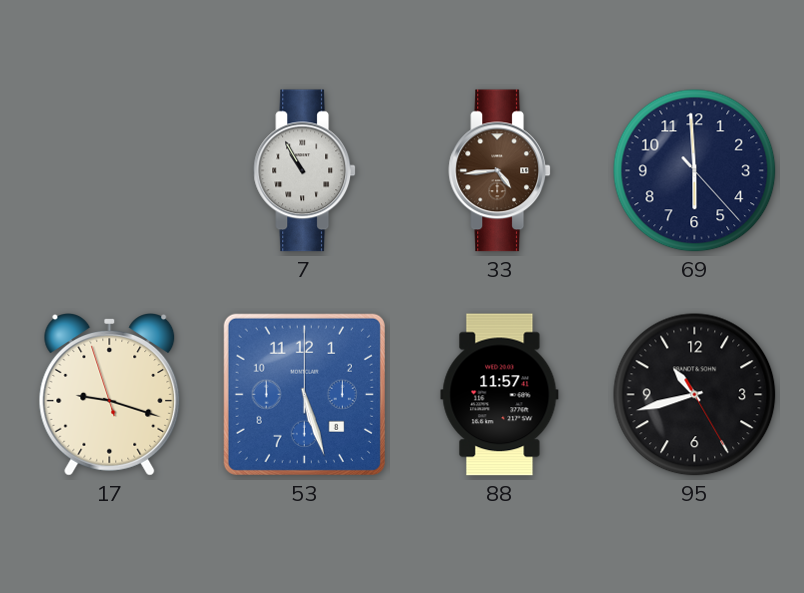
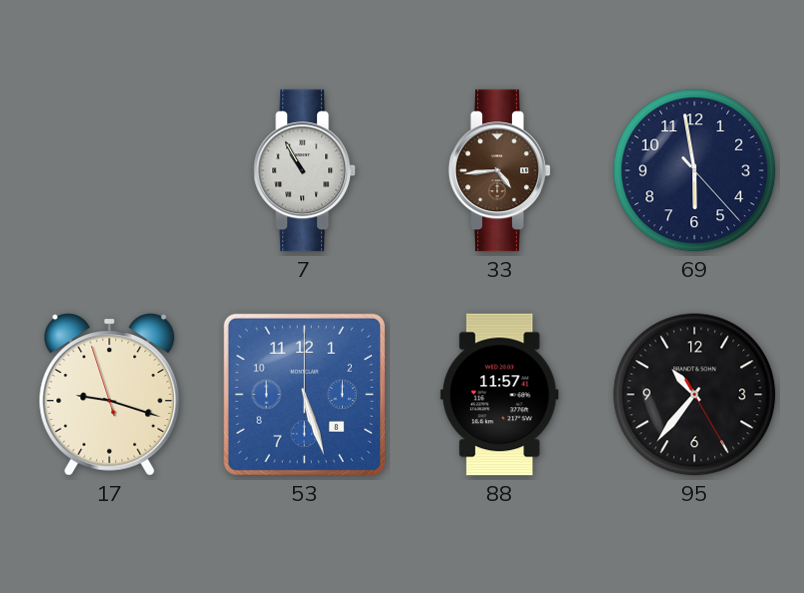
69: 5:59 -> 5:58
95: 10:42 -> 10:36
